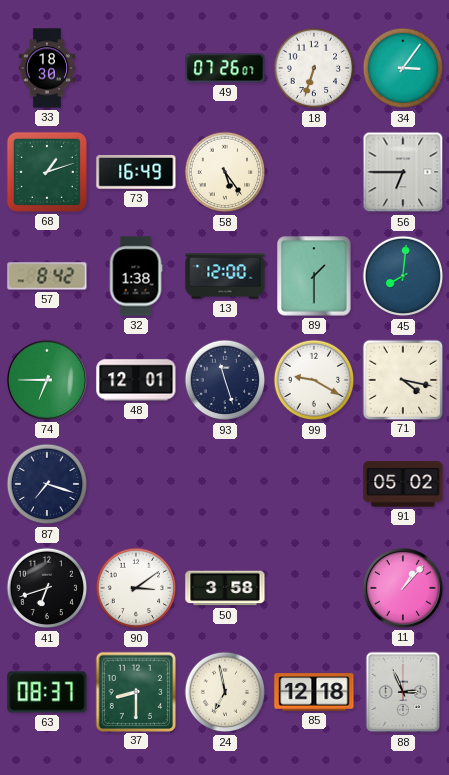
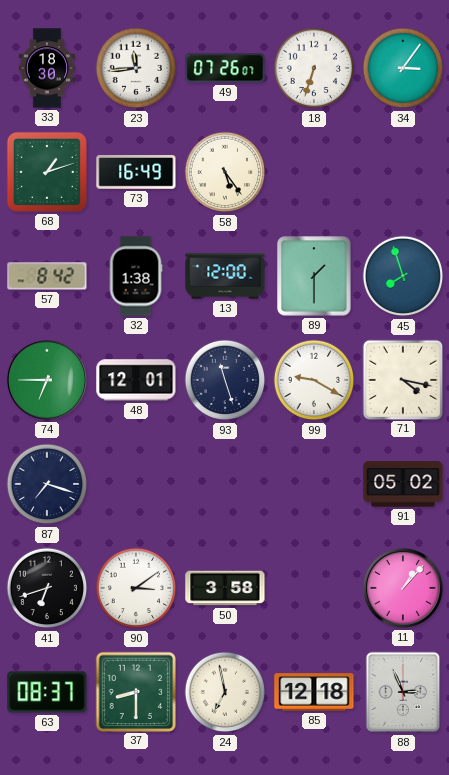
23: none -> 11:44
56: 6:45 -> none
45: 8:01 -> 7:57
